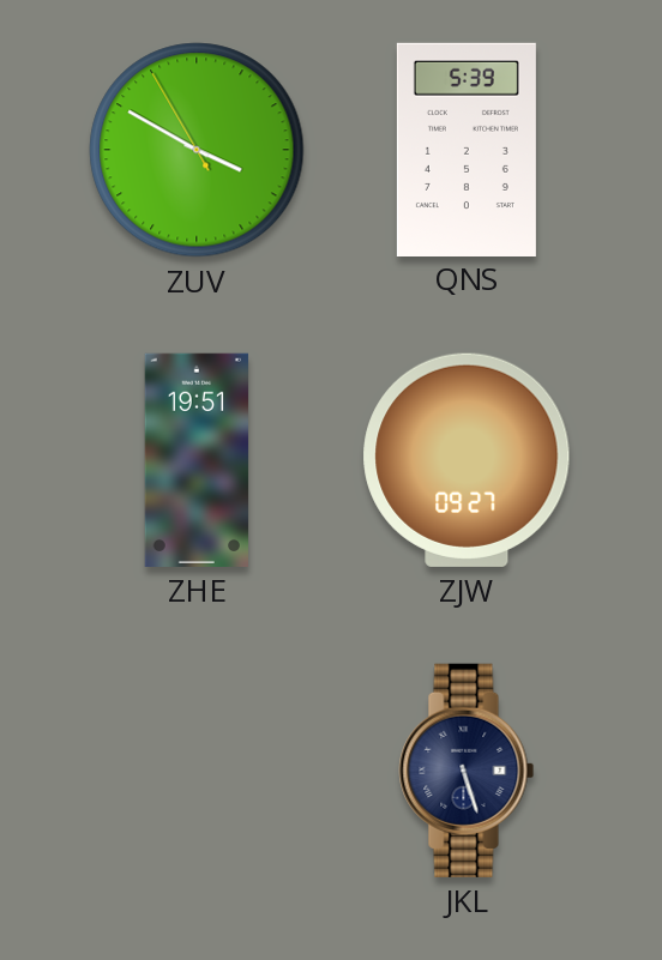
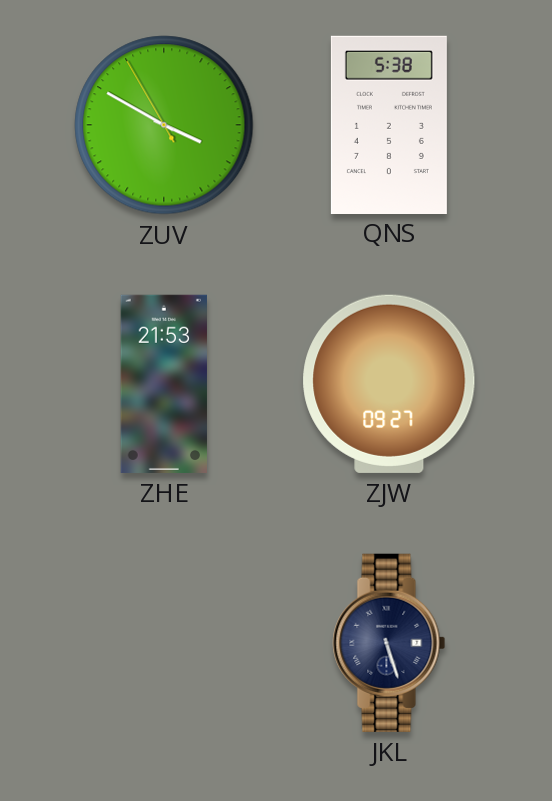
QNS: 5:39 -> 5:38
ZHE: 19:51 -> 21:53
